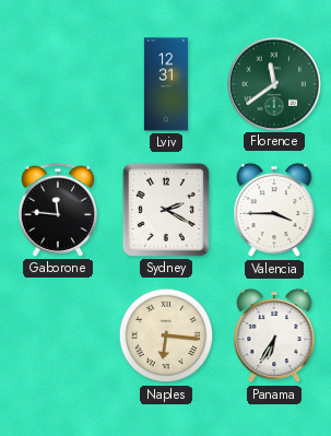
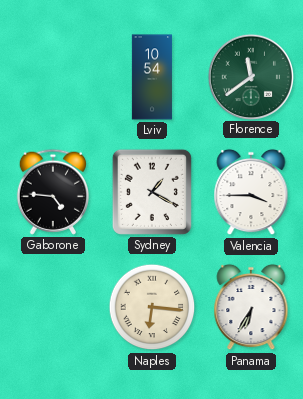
Lviv: 12:31 -> 10:54
Gaborone: 11:46 -> 4:46
Sydney: 2:20 -> 1:20
